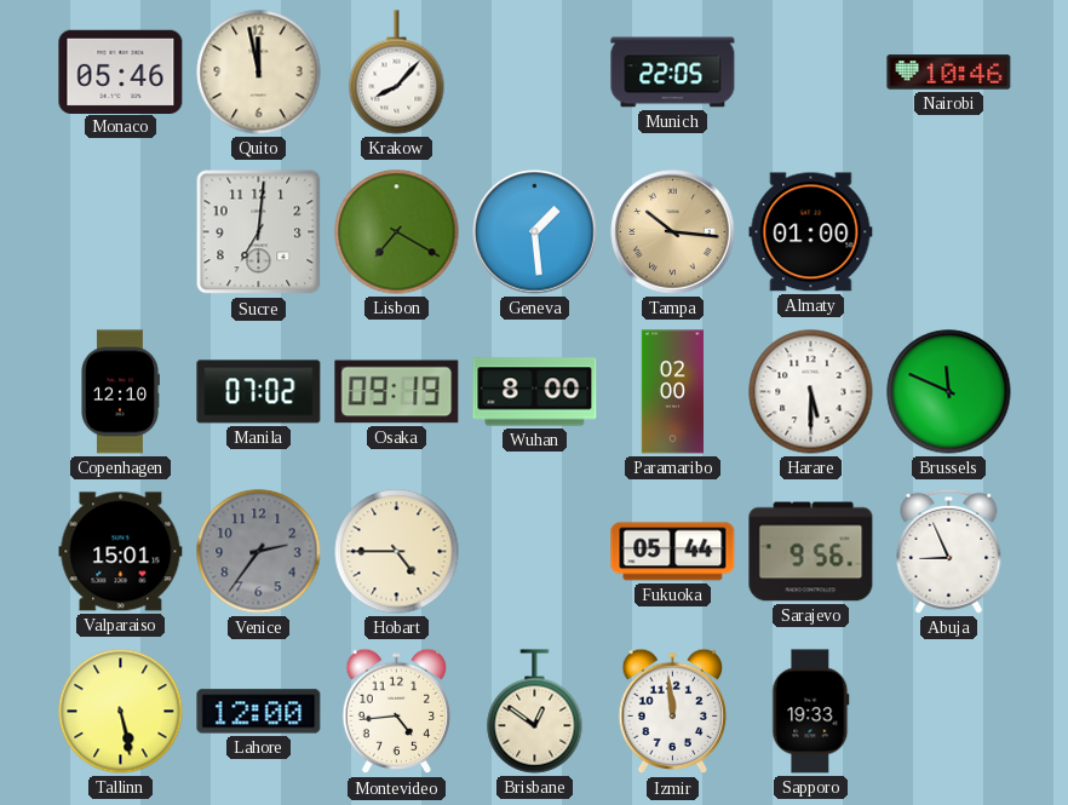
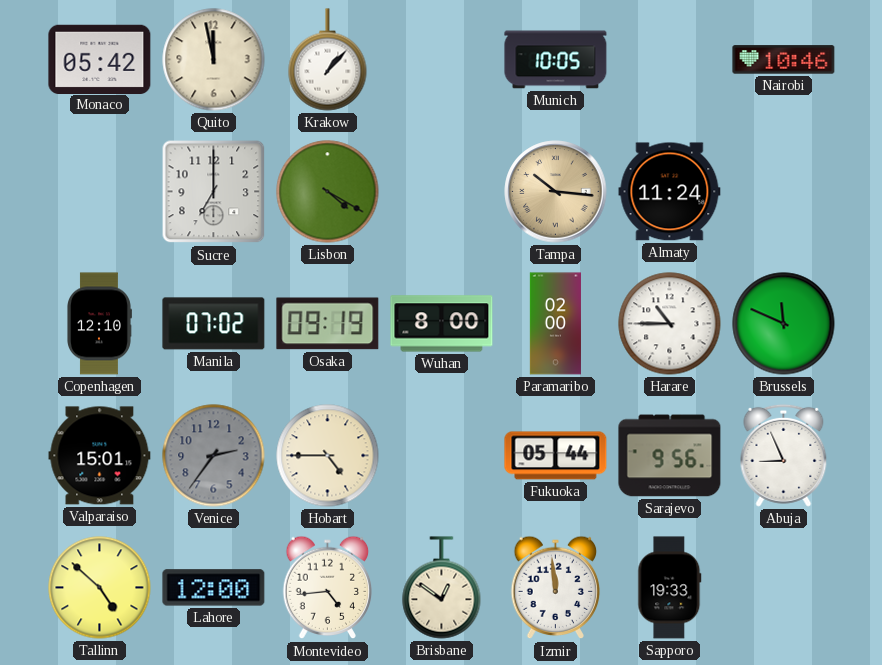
Monaco: 05:46 -> 05:42
Krakow: 8:07 -> 1:07
Munich: 22:05 -> 10:05
Sucre: 7:01 -> 7:00
Lisbon: 7:20 -> 4:20
Geneva: 1:29 -> none
Almaty: 01:00 -> 11:24
Harare: 5:30 -> 10:45
Tallinn: 5:28 -> 4:52
